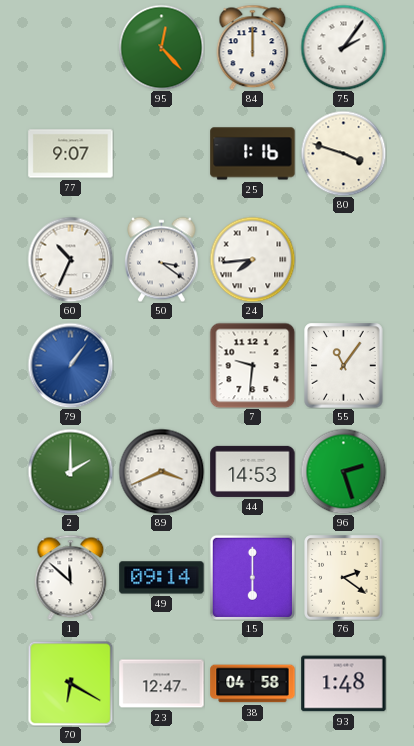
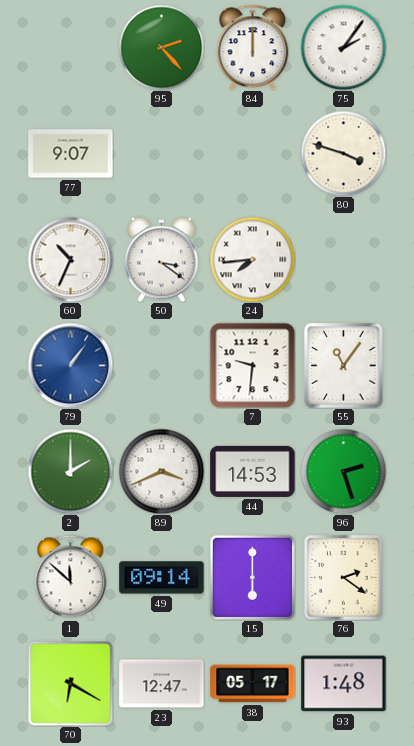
95: 12:23 -> 2:23
25: 1:16 -> none
38: 04:58 -> 05:17
